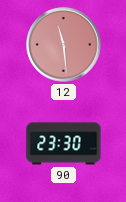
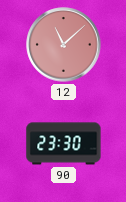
12: 11:29 -> 11:08
